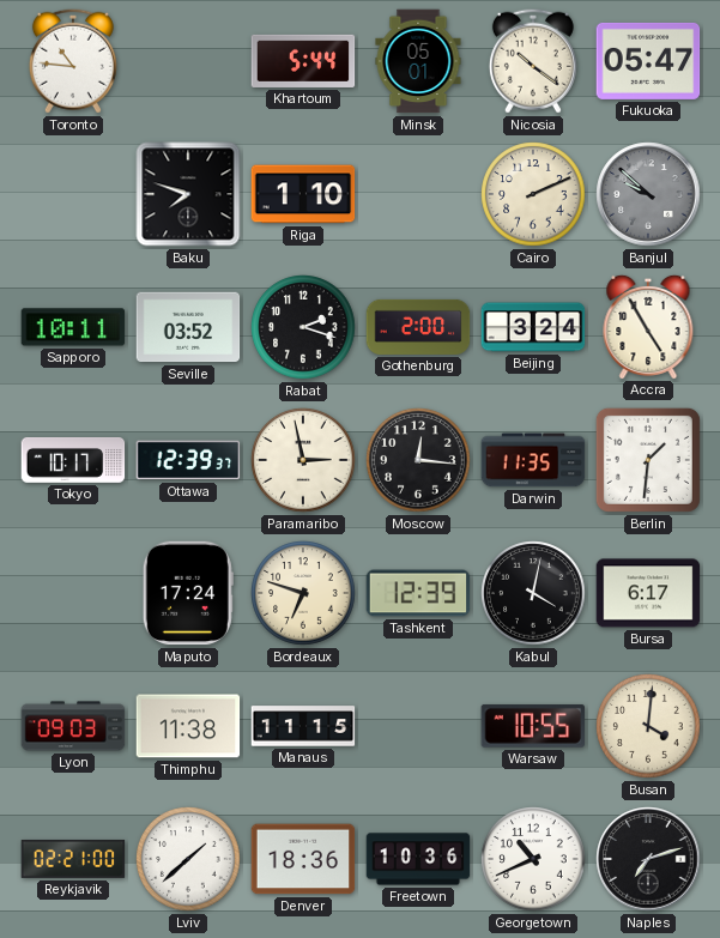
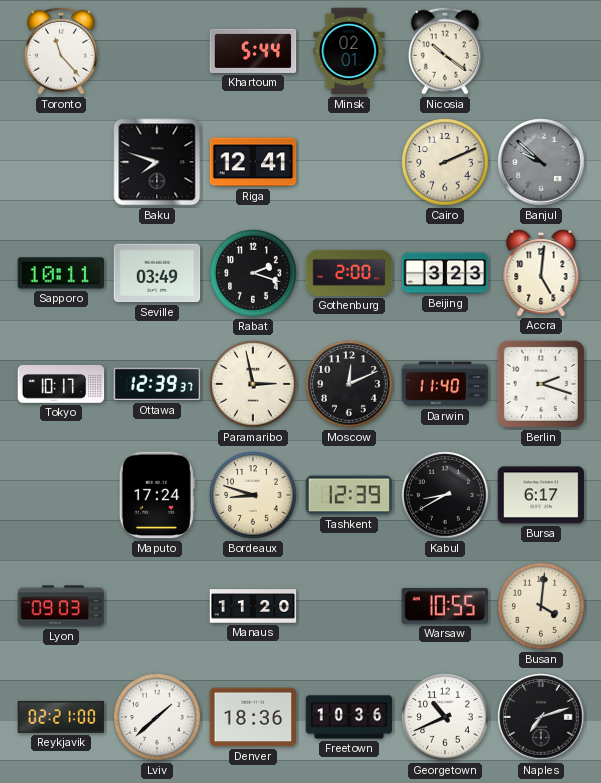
Toronto: 10:46 -> 11:23
Minsk: 05:01 -> 02:01
Fukuoka: 05:47 -> none
Riga: 1:10 -> 12:41
Seville: 03:52 -> 03:49
Beijing: 3:24 -> 3:23
Accra: 4:55 -> 5:01
Moscow: 12:16 -> 12:11
Darwin: 11:35 -> 11:40
Berlin: 1:31 -> 2:18
Bordeaux: 6:48 -> 8:48
Kabul: 4:02 -> 8:40
Thimphu: 11:38 -> none
Manaus: 11:15 -> 11:20
